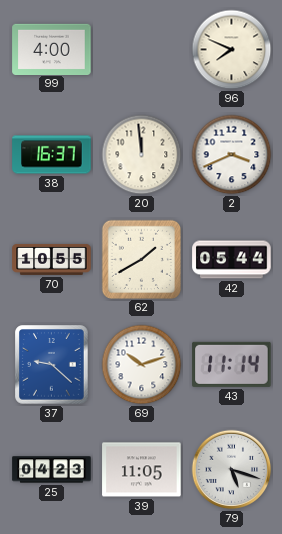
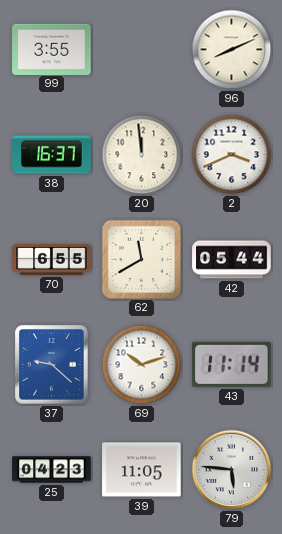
99: 4:00 -> 3:55
96: 7:49 -> 8:11
70: 10:55 -> 6:55
62: 1:40 -> 11:40
79: 5:18 -> 5:46
